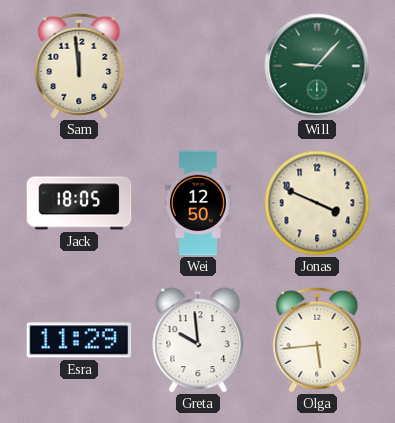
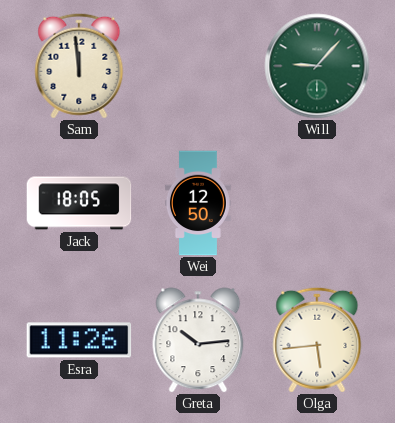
Jonas: 3:49 -> none
Esra: 11:29 -> 11:26
Greta: 9:59 -> 10:14
